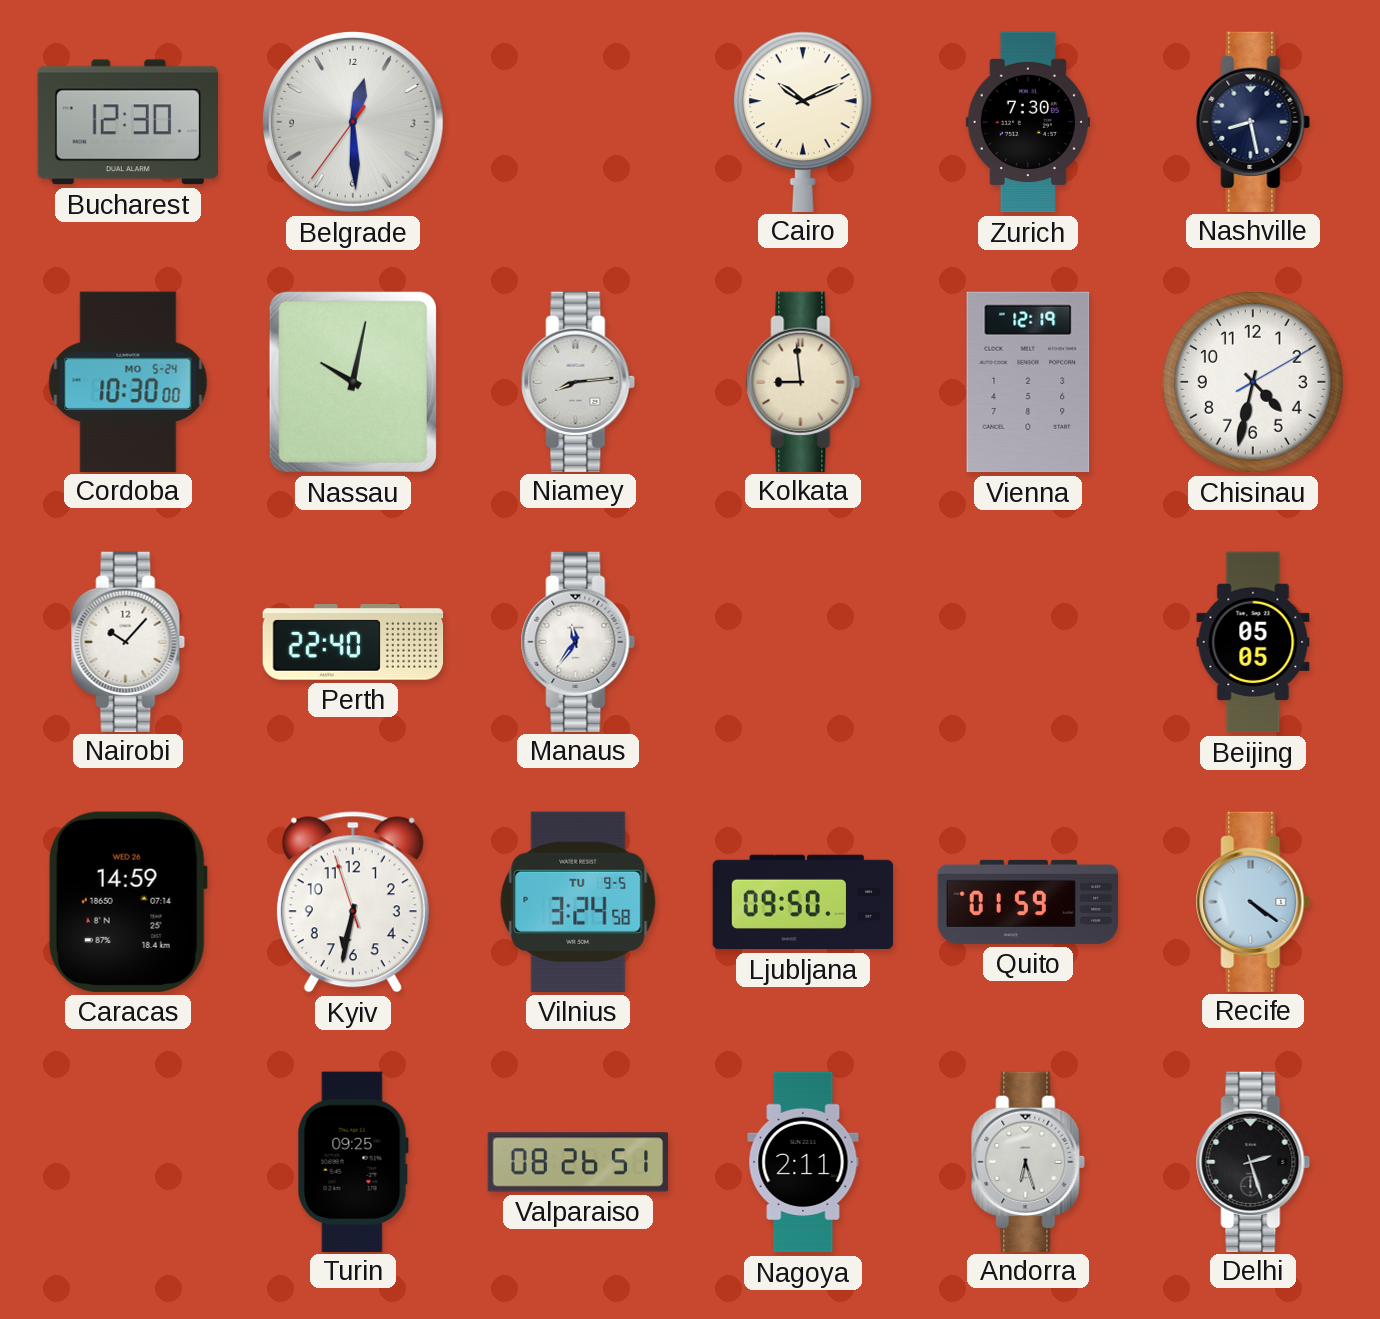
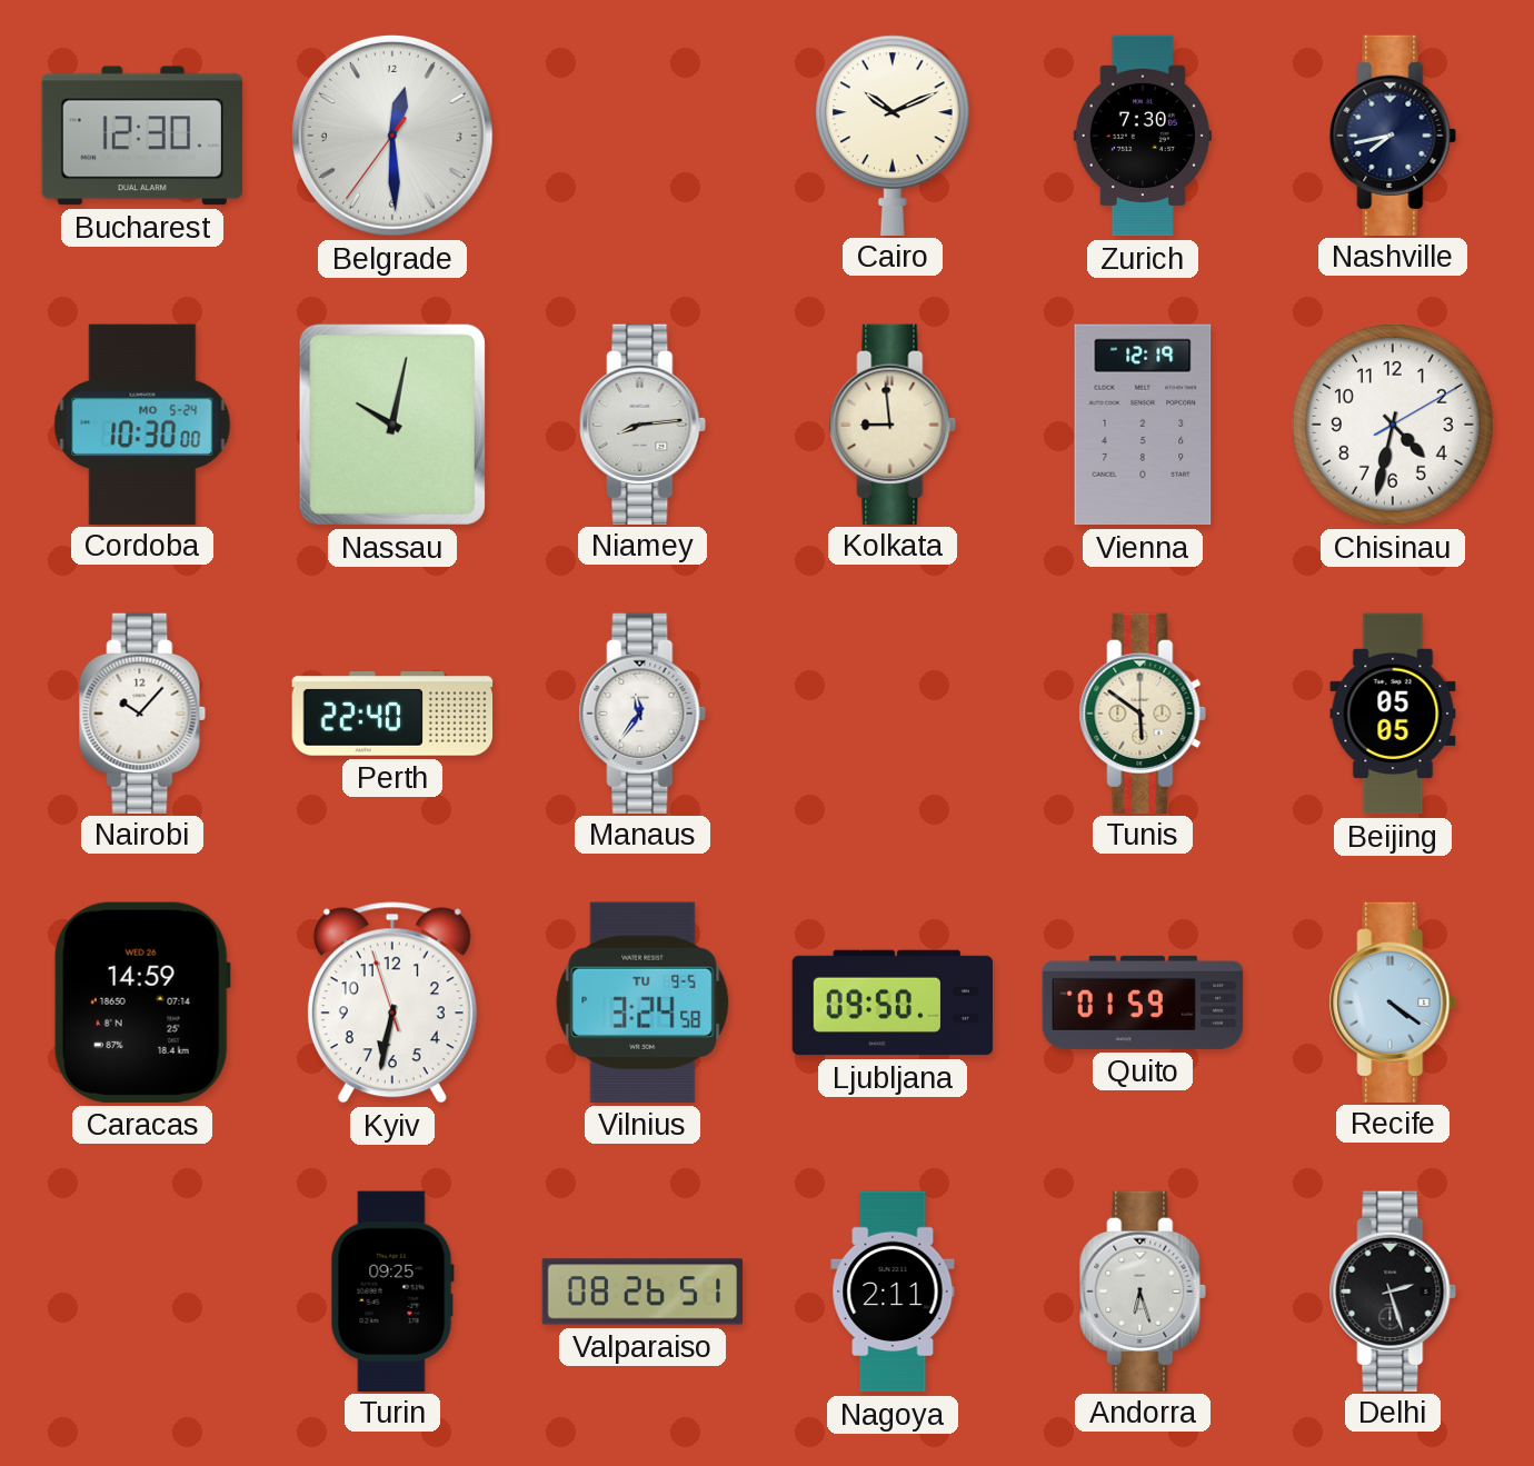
Nashville: 8:28 -> 7:43
Tunis: none -> 5:51
